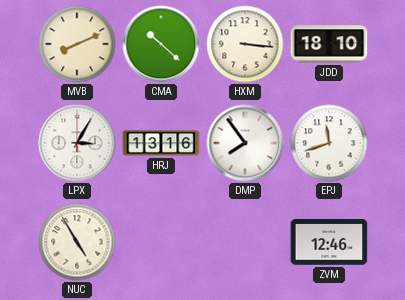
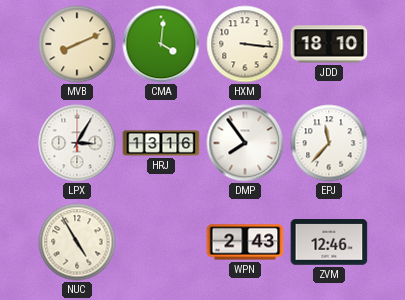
CMA: 10:22 -> 4:01
EPJ: 11:42 -> 11:37
WPN: none -> 2:43
